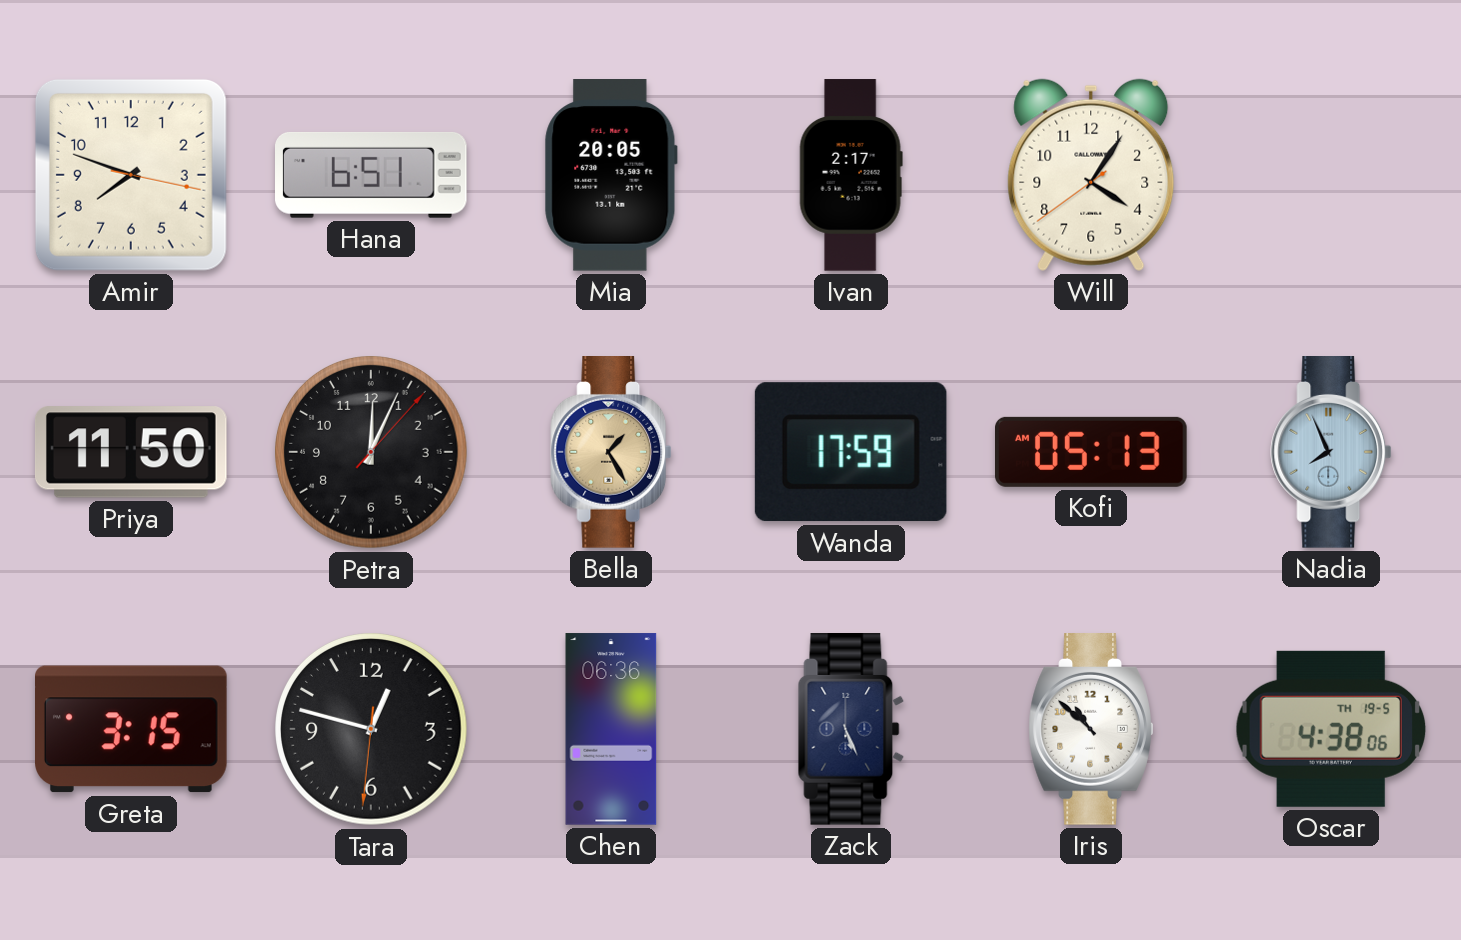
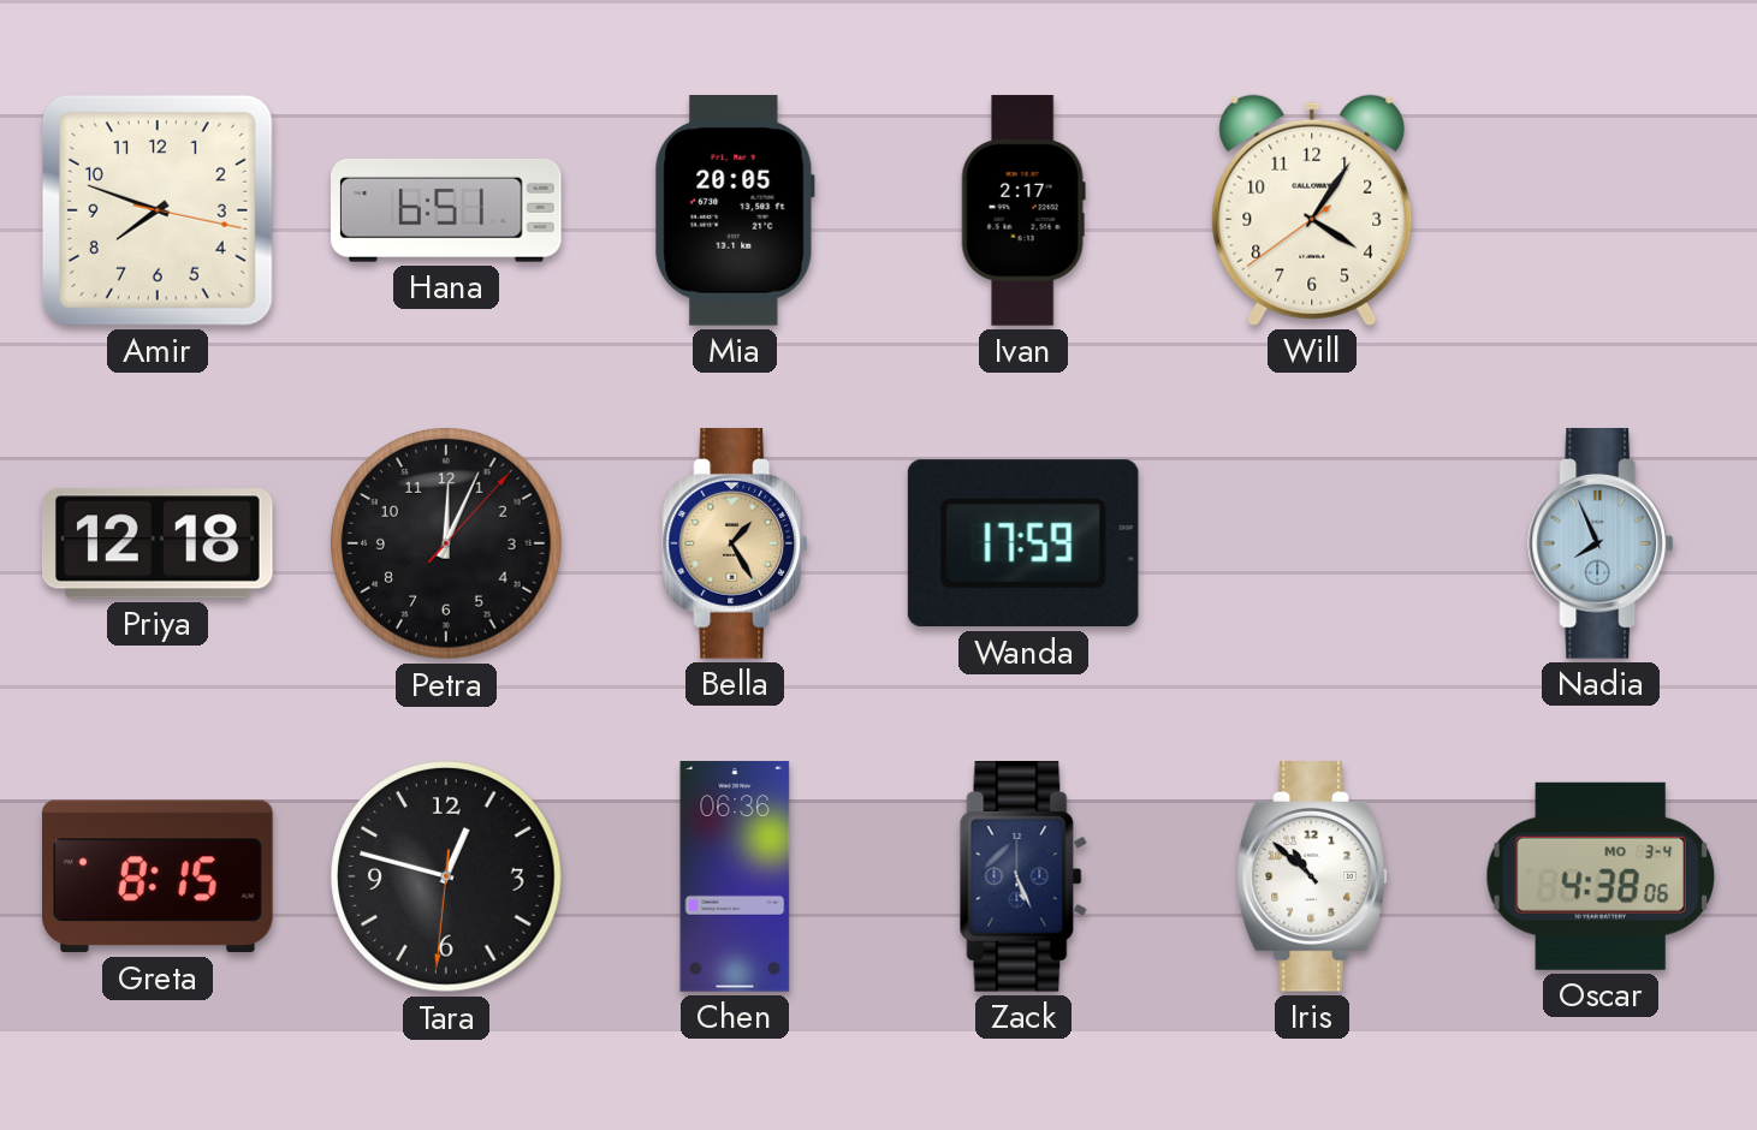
Priya: 11:50 -> 12:18
Kofi: 05:13 -> none
Greta: 3:15 -> 8:15
Oscar date: TH 19-5 -> MO 3-4
